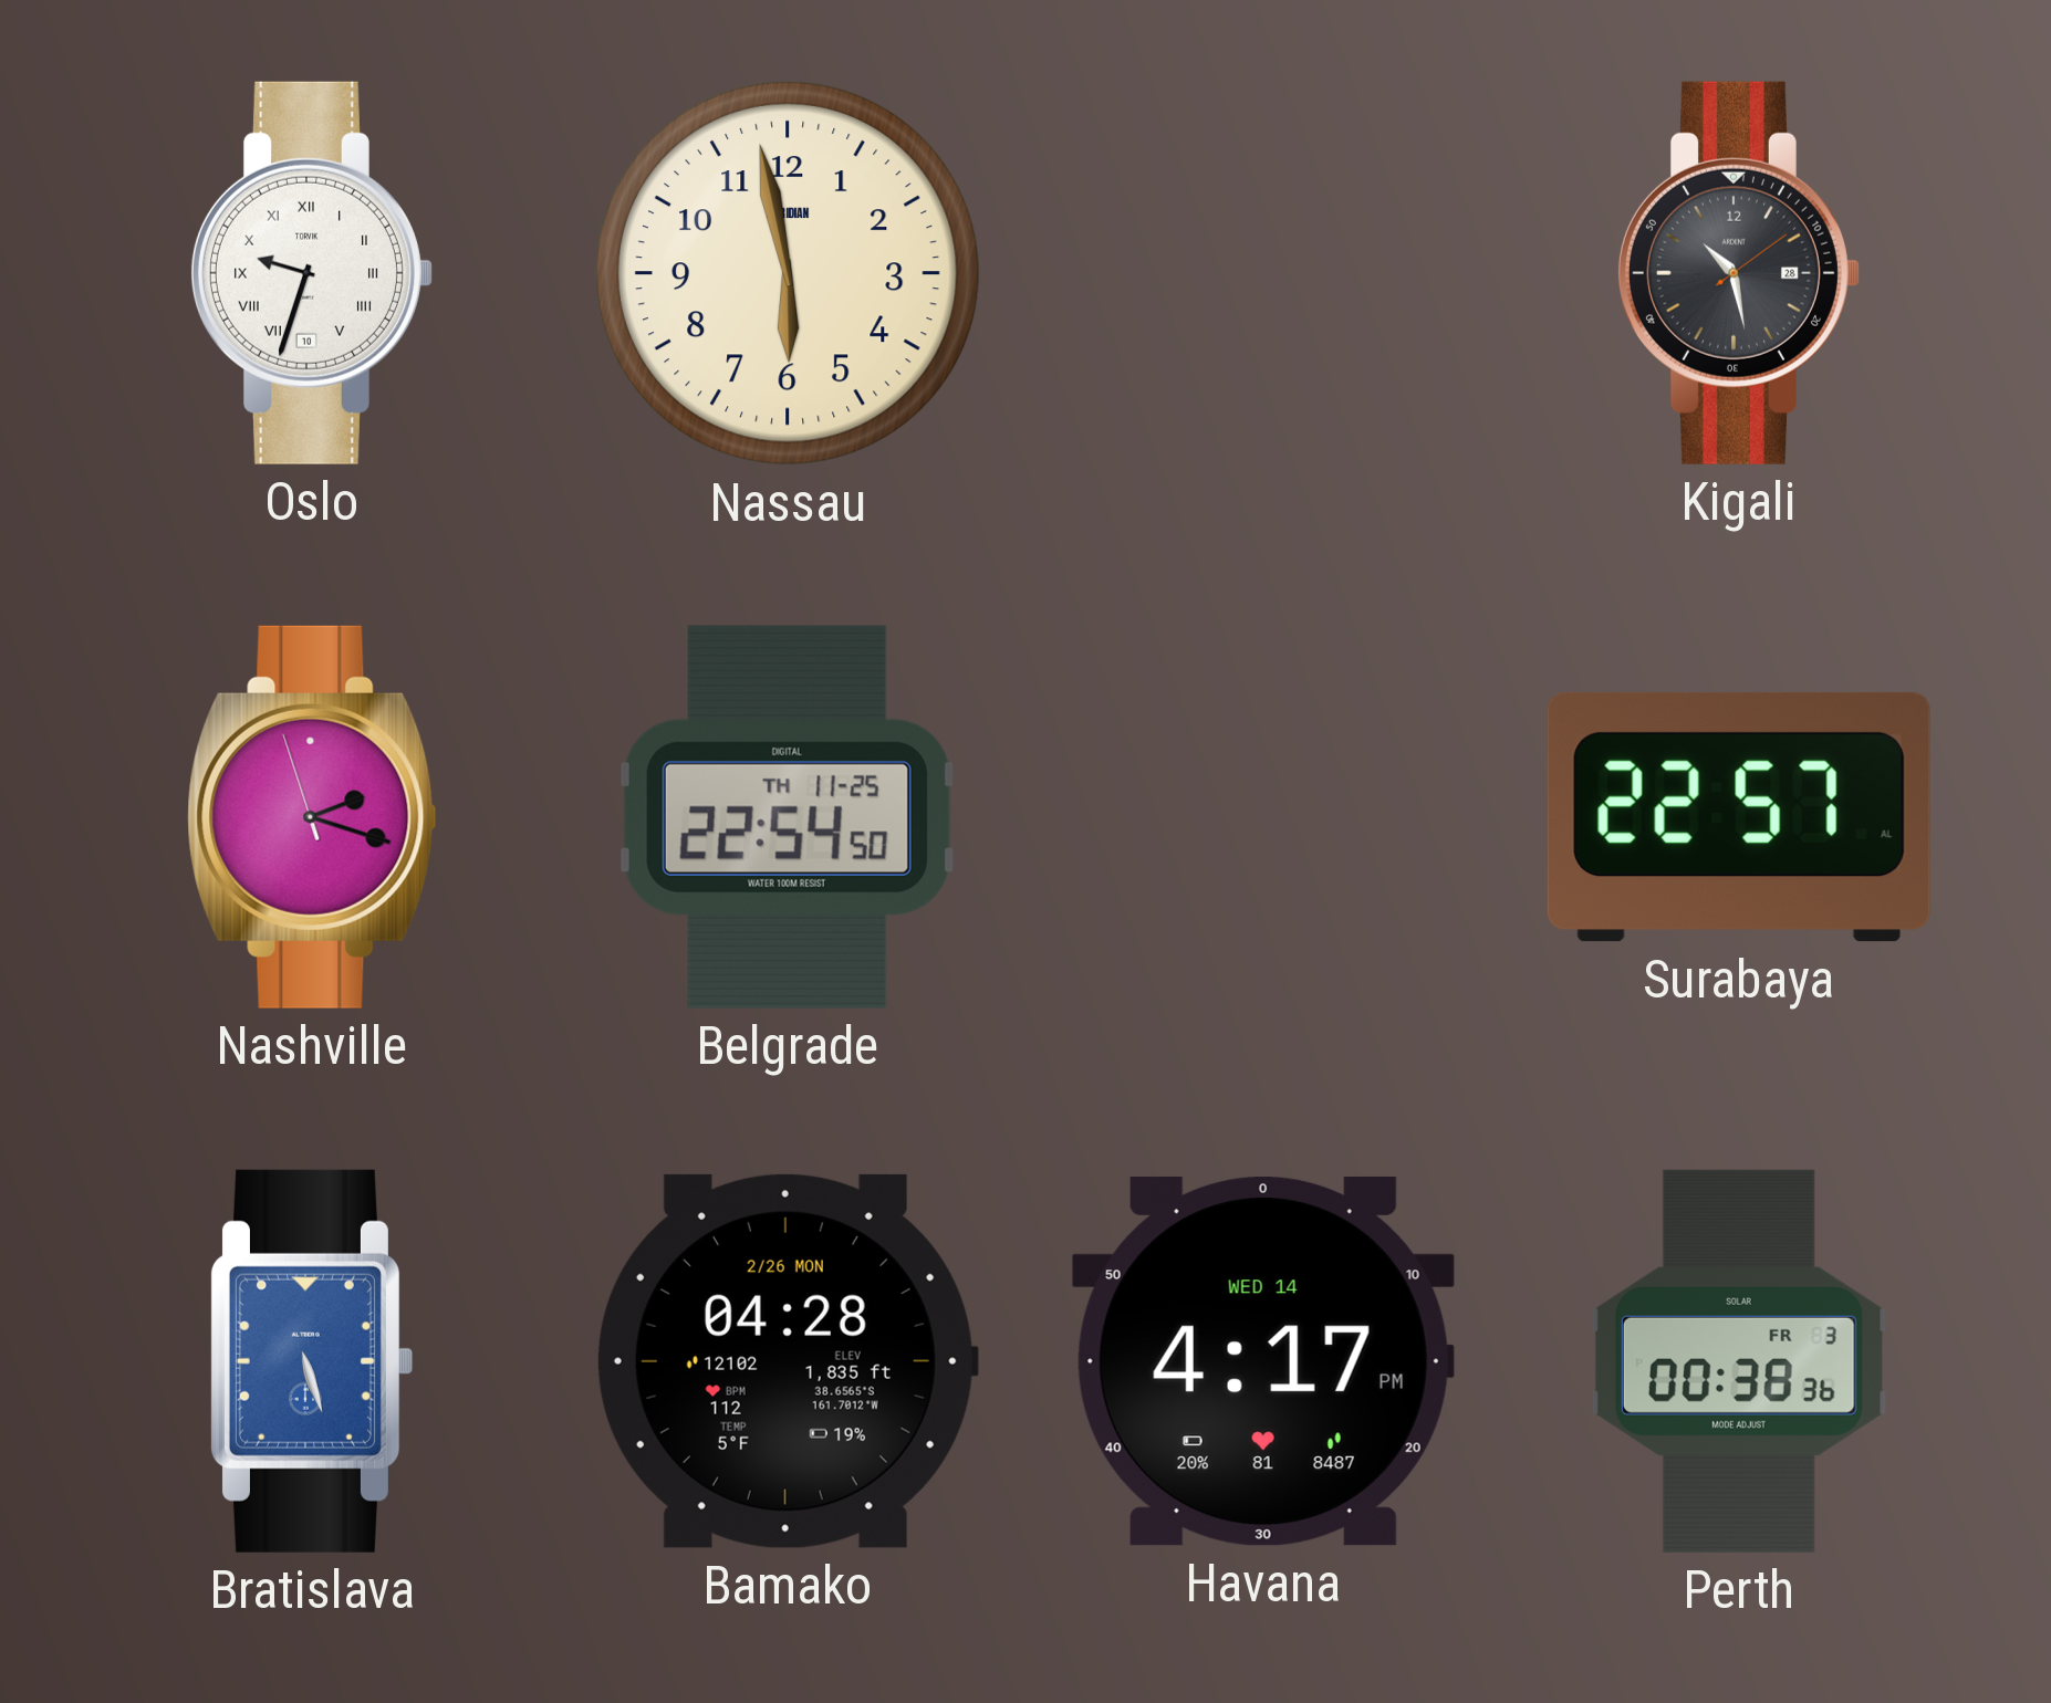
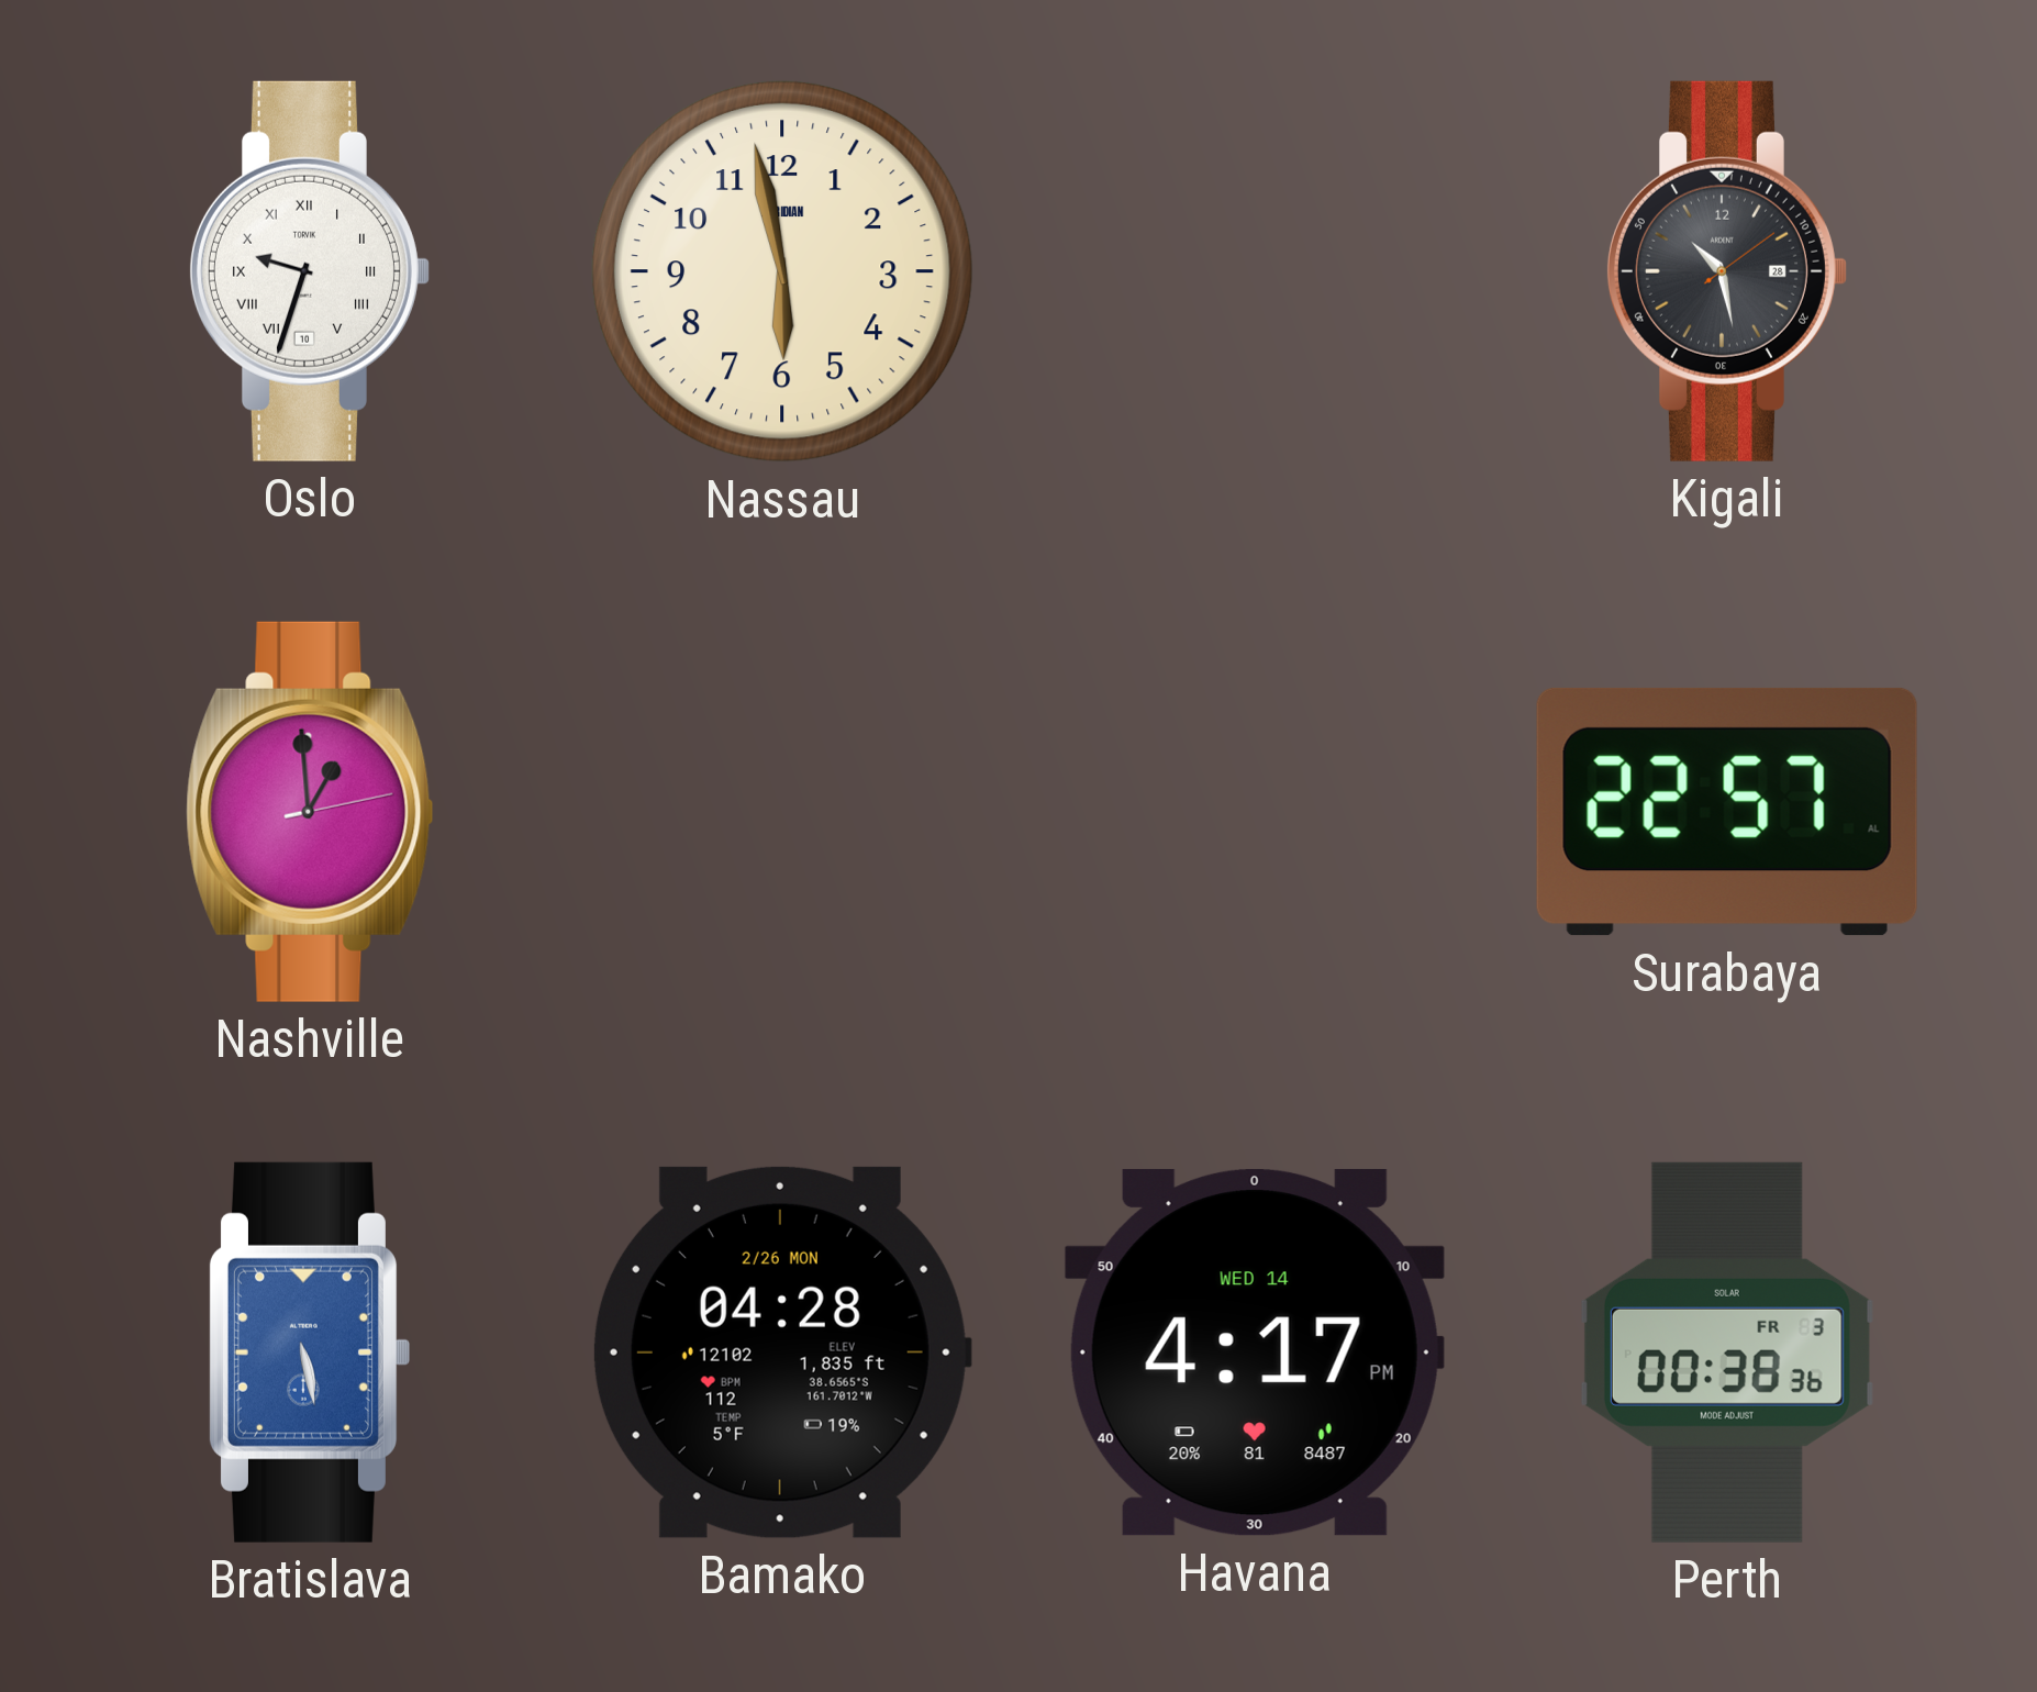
Nashville: 2:17 -> 12:59
Belgrade: 22:54 -> none
Bratislava: 5:27 -> 5:28
